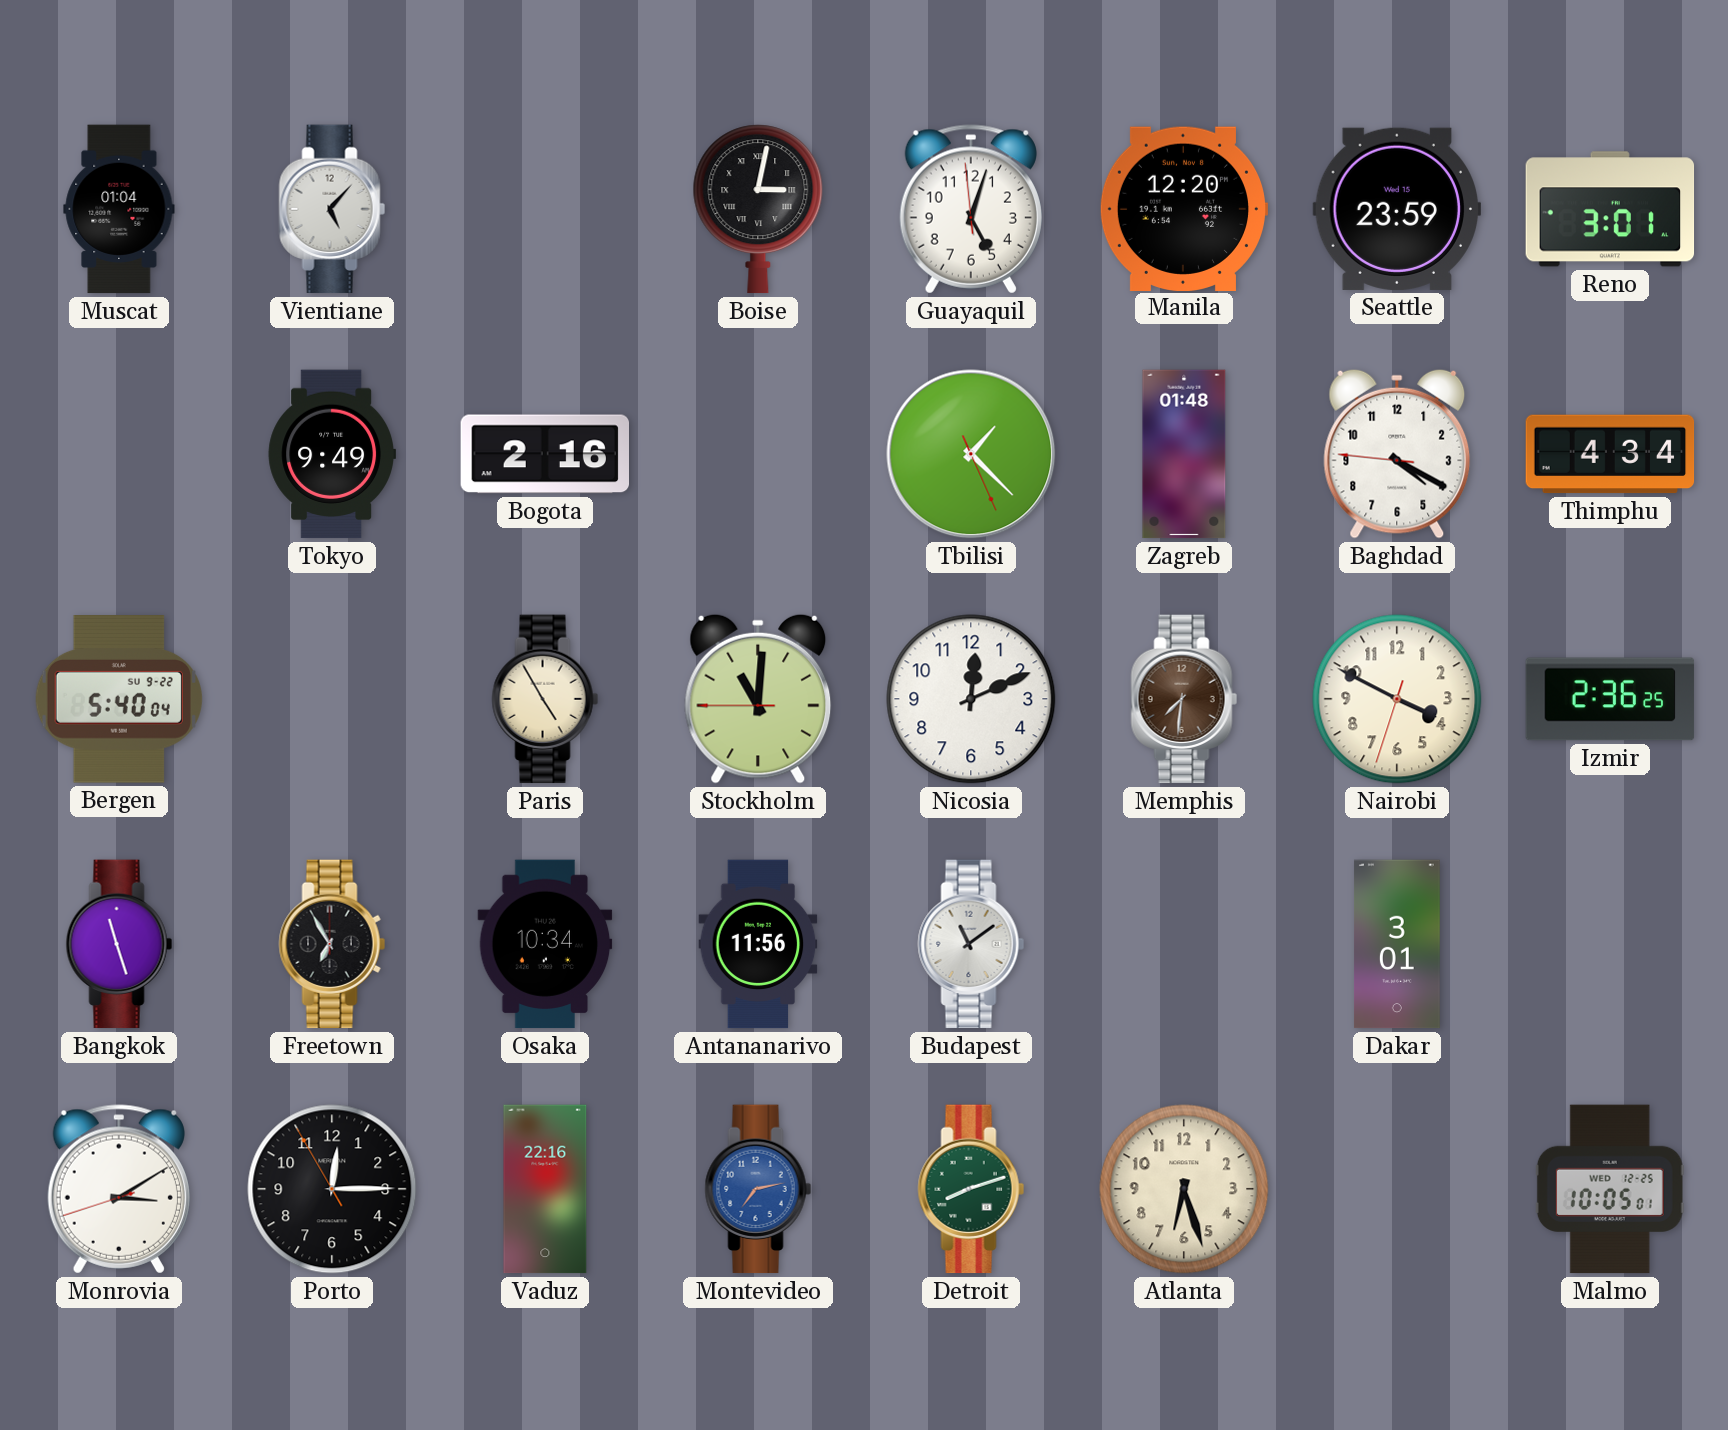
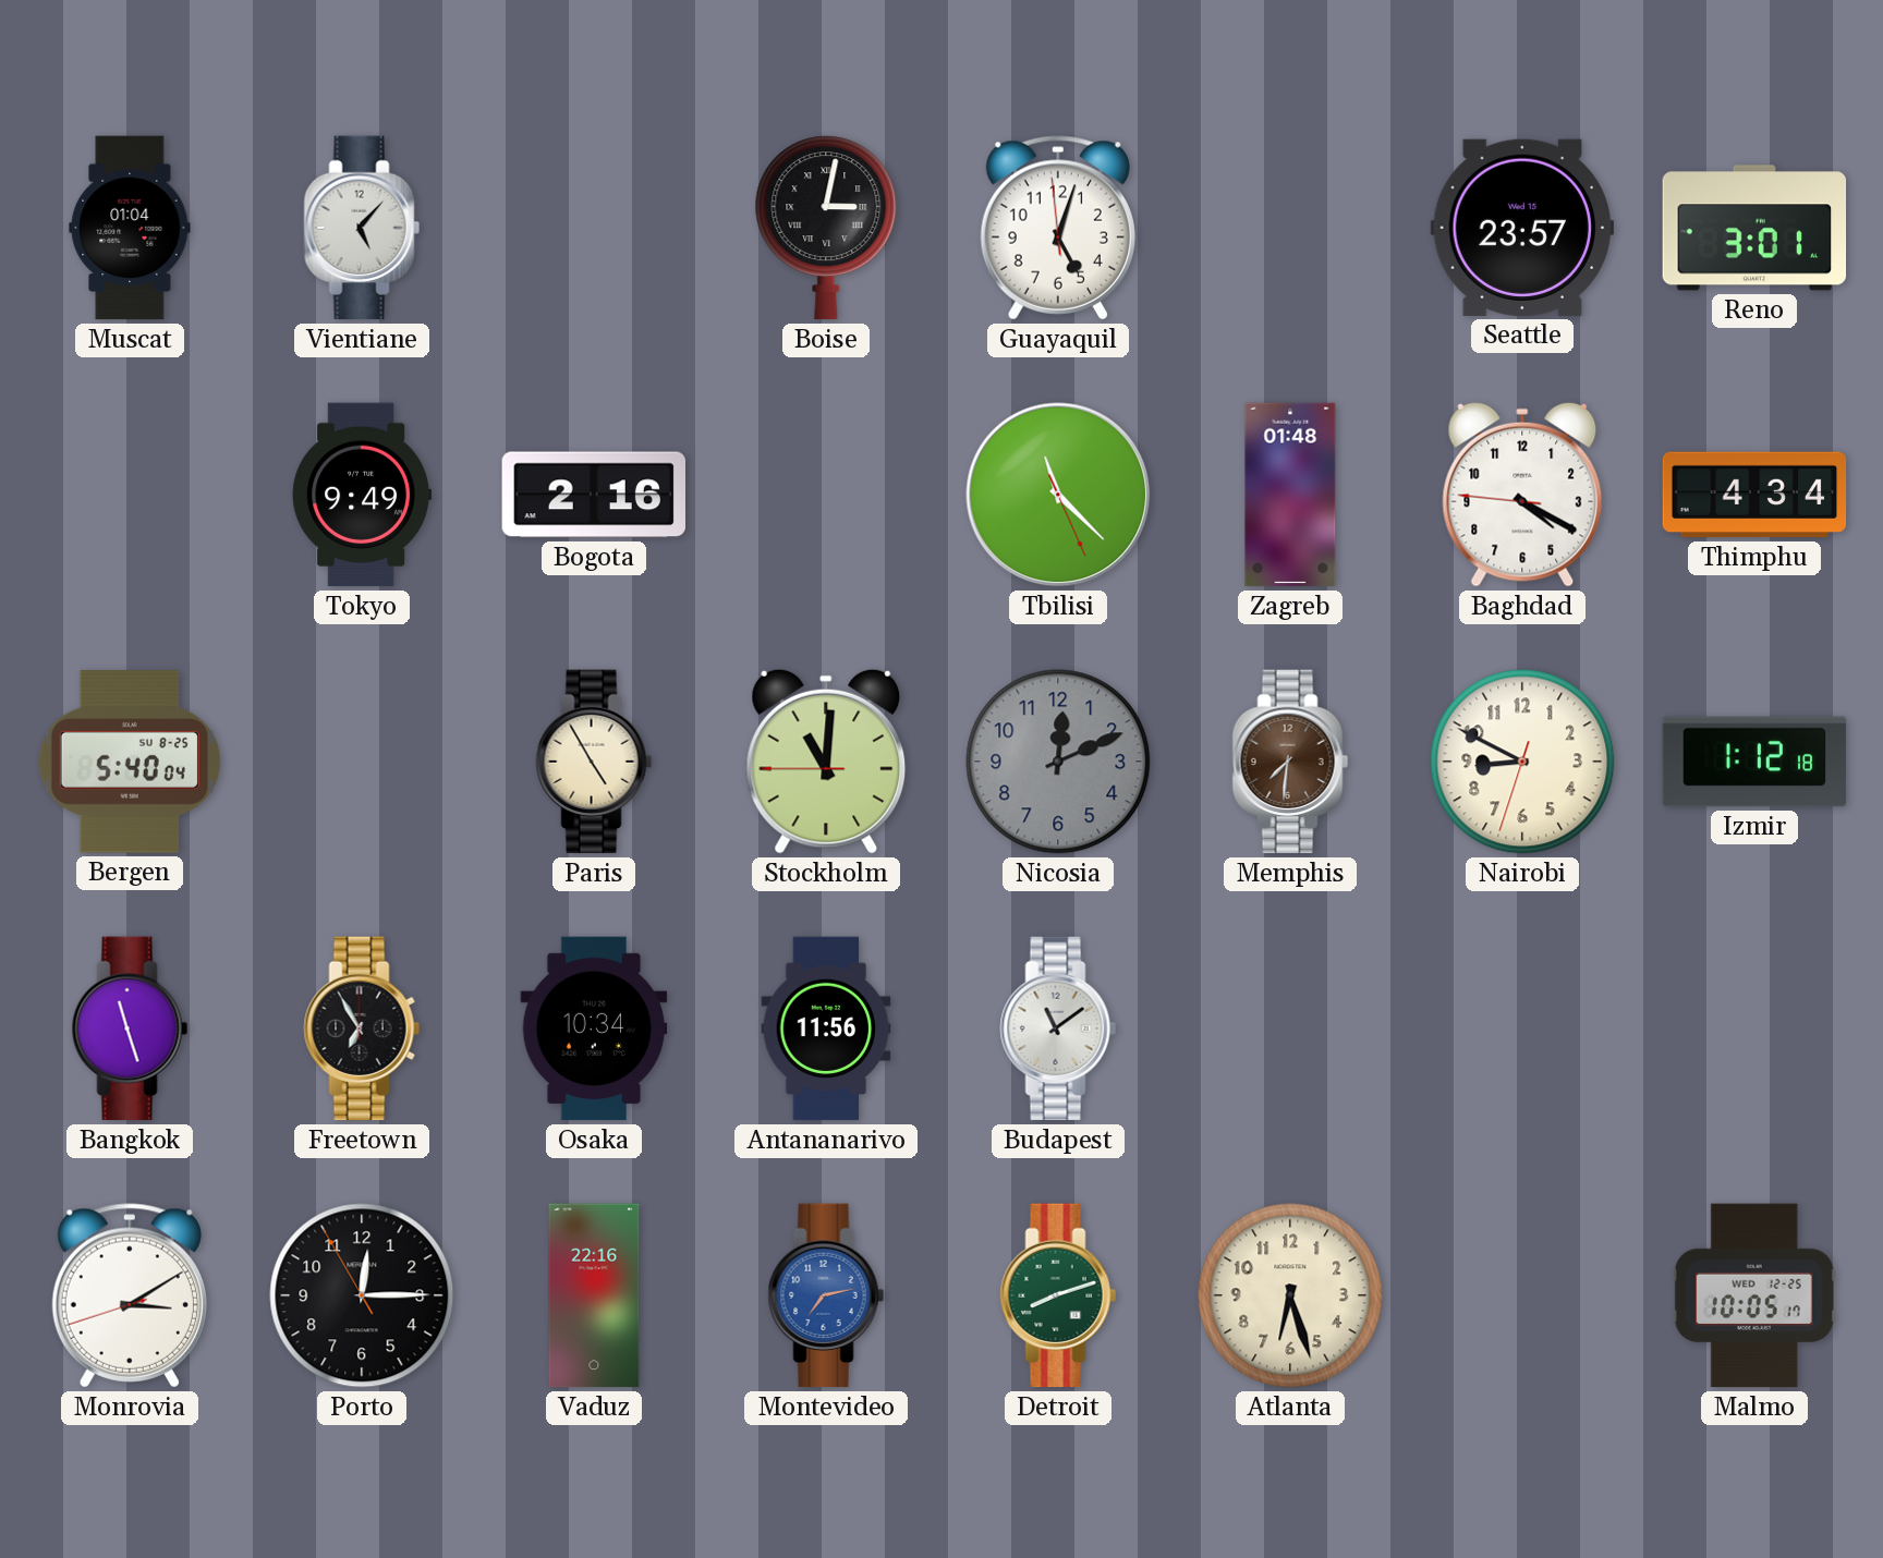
Manila: 12:20 -> none
Seattle: 23:59 -> 23:57
Tbilisi: 1:22 -> 11:22
Bergen date: SU 9-22 -> SU 8-25
Nicosia dial: white -> grey
Nairobi: 3:49 -> 8:49
Izmir: 2:36 -> 1:12
Dakar: 3:01 -> none
Malmo: 10:05:01 -> 10:05:17
